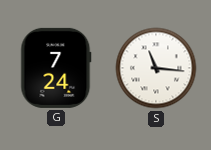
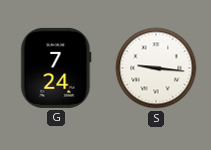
S: 11:16 -> 9:16
